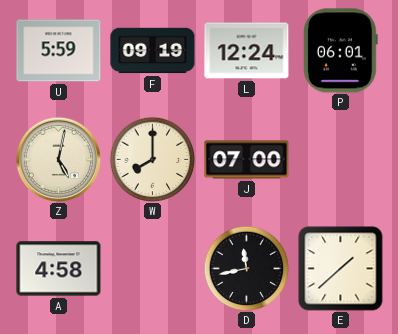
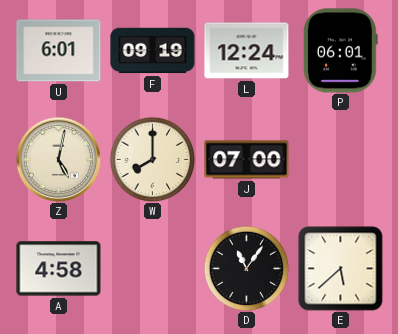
U: 5:59 -> 6:01
D: 11:43 -> 11:06
E: 1:38 -> 5:38
